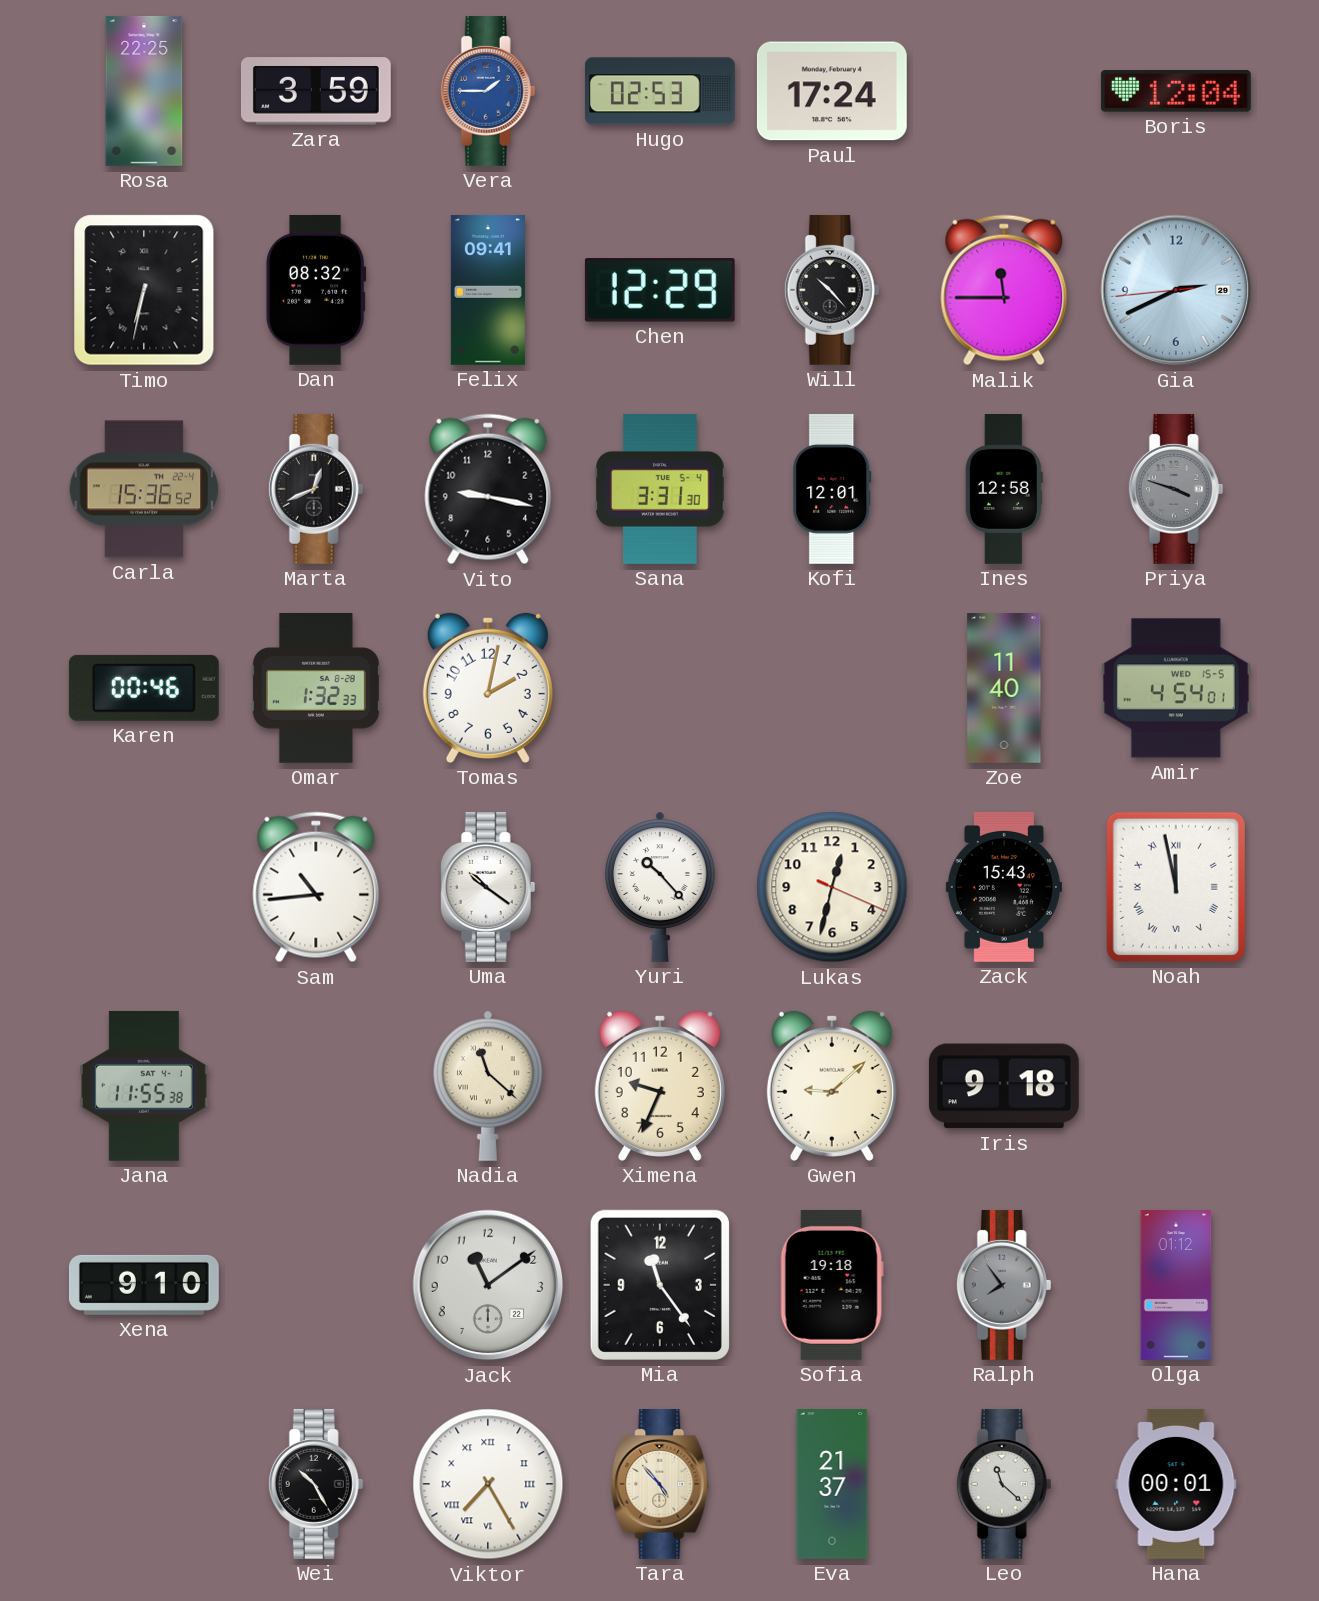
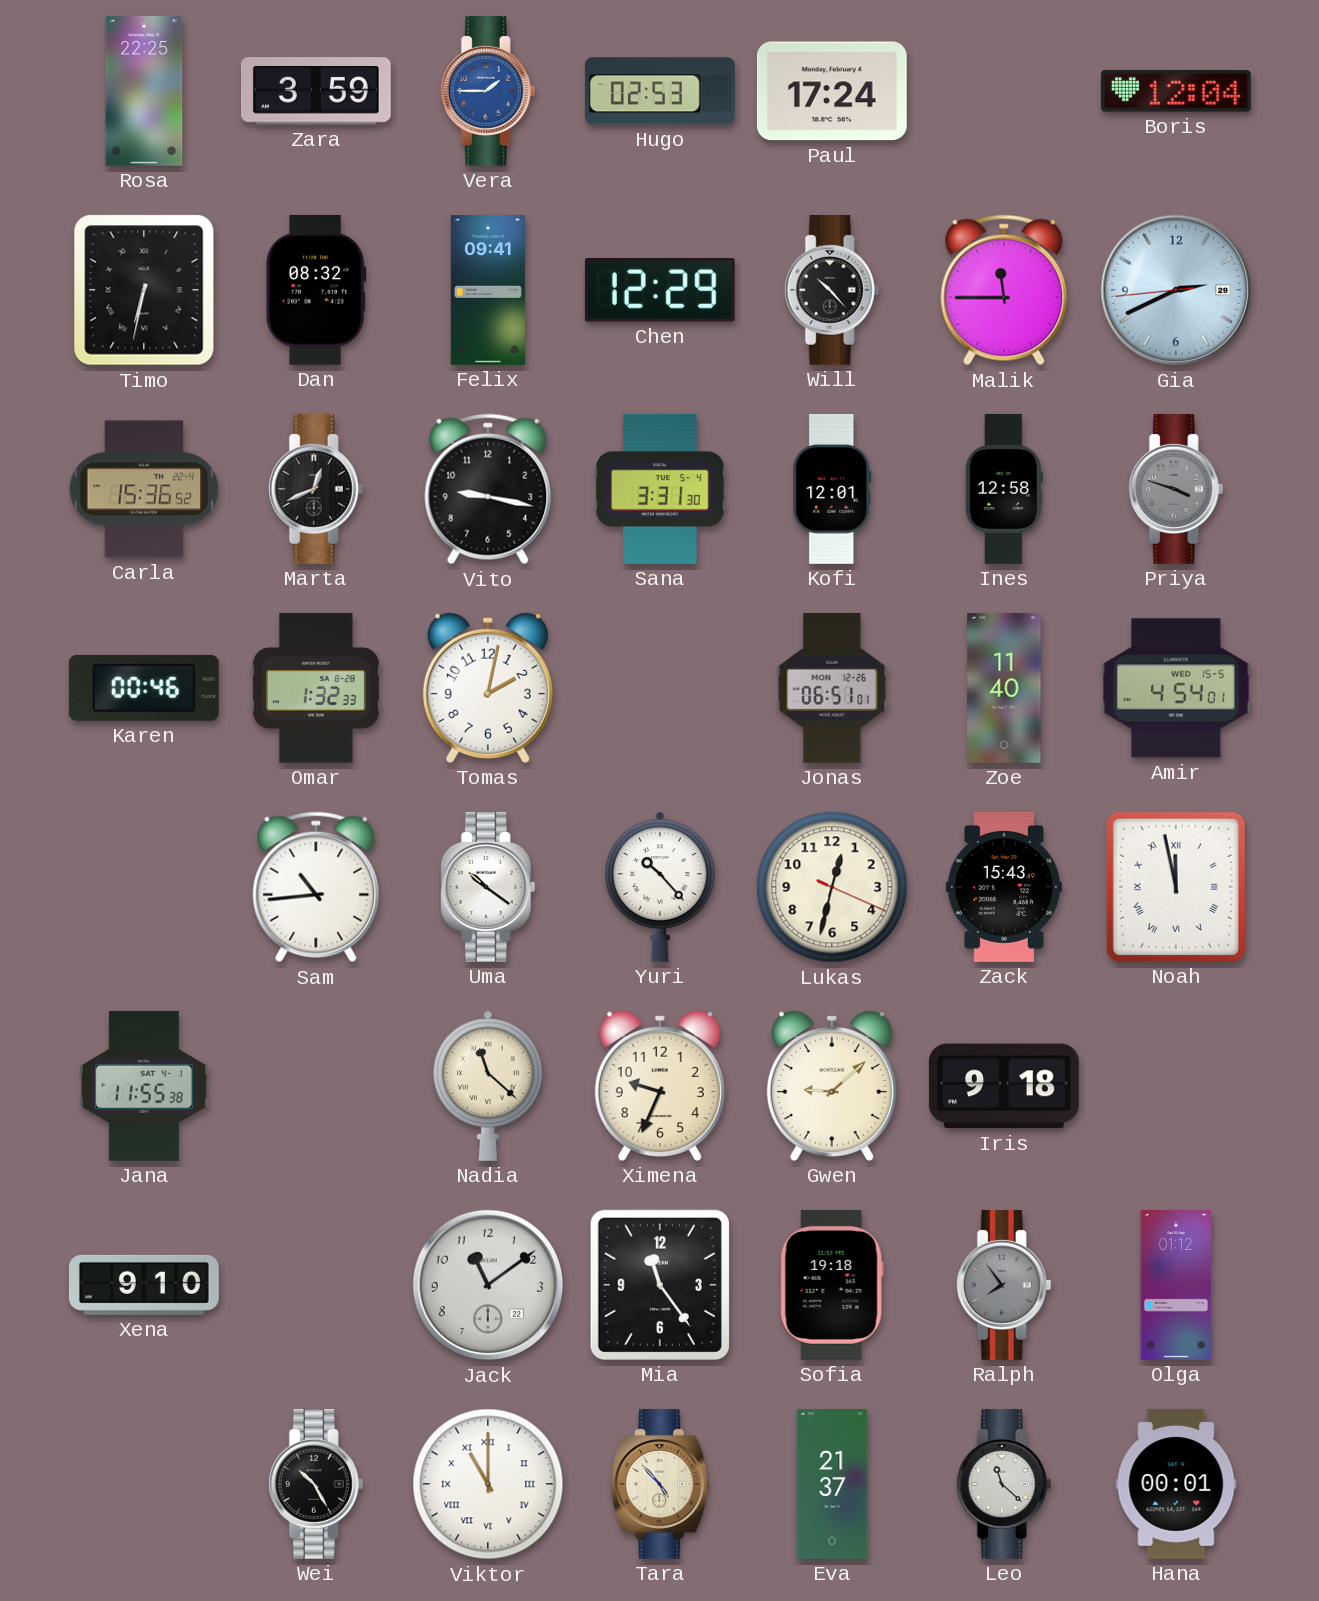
Jonas: none -> 06:51
Viktor: 7:25 -> 11:00
